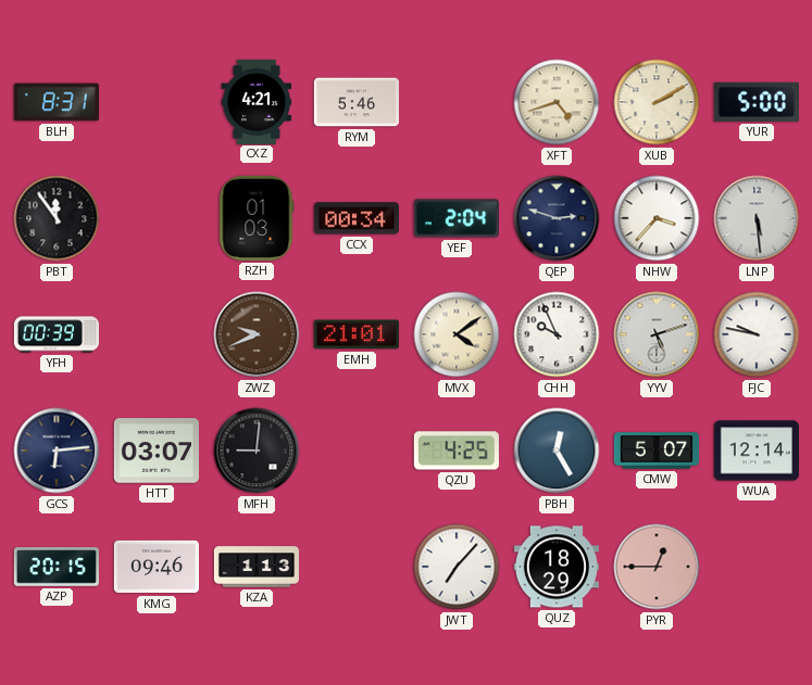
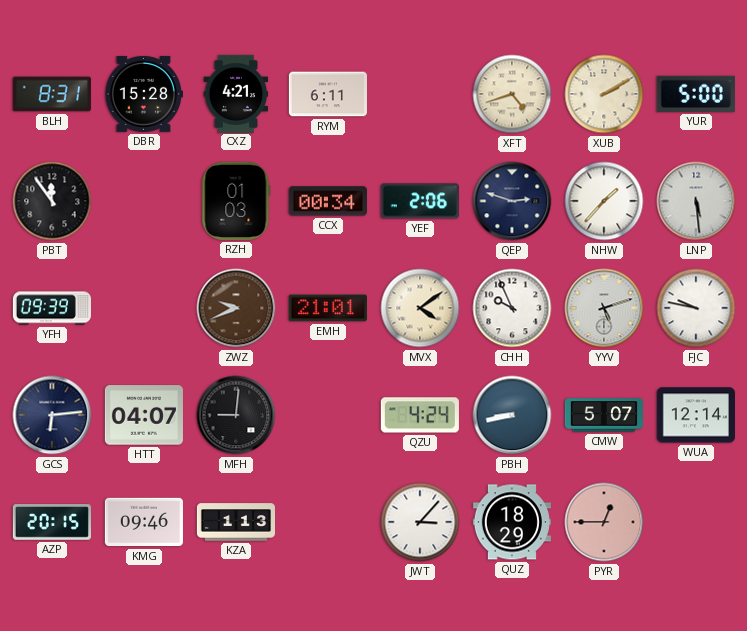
DBR: none -> 15:28
RYM: 5:46 -> 6:11
YEF: 2:04 -> 2:06
NHW: 3:37 -> 1:37
YFH: 00:39 -> 09:39
HTT: 03:07 -> 04:07
QZU: 4:25 -> 4:24
PBH: 12:25 -> 8:43
JWT: 7:07 -> 3:07
